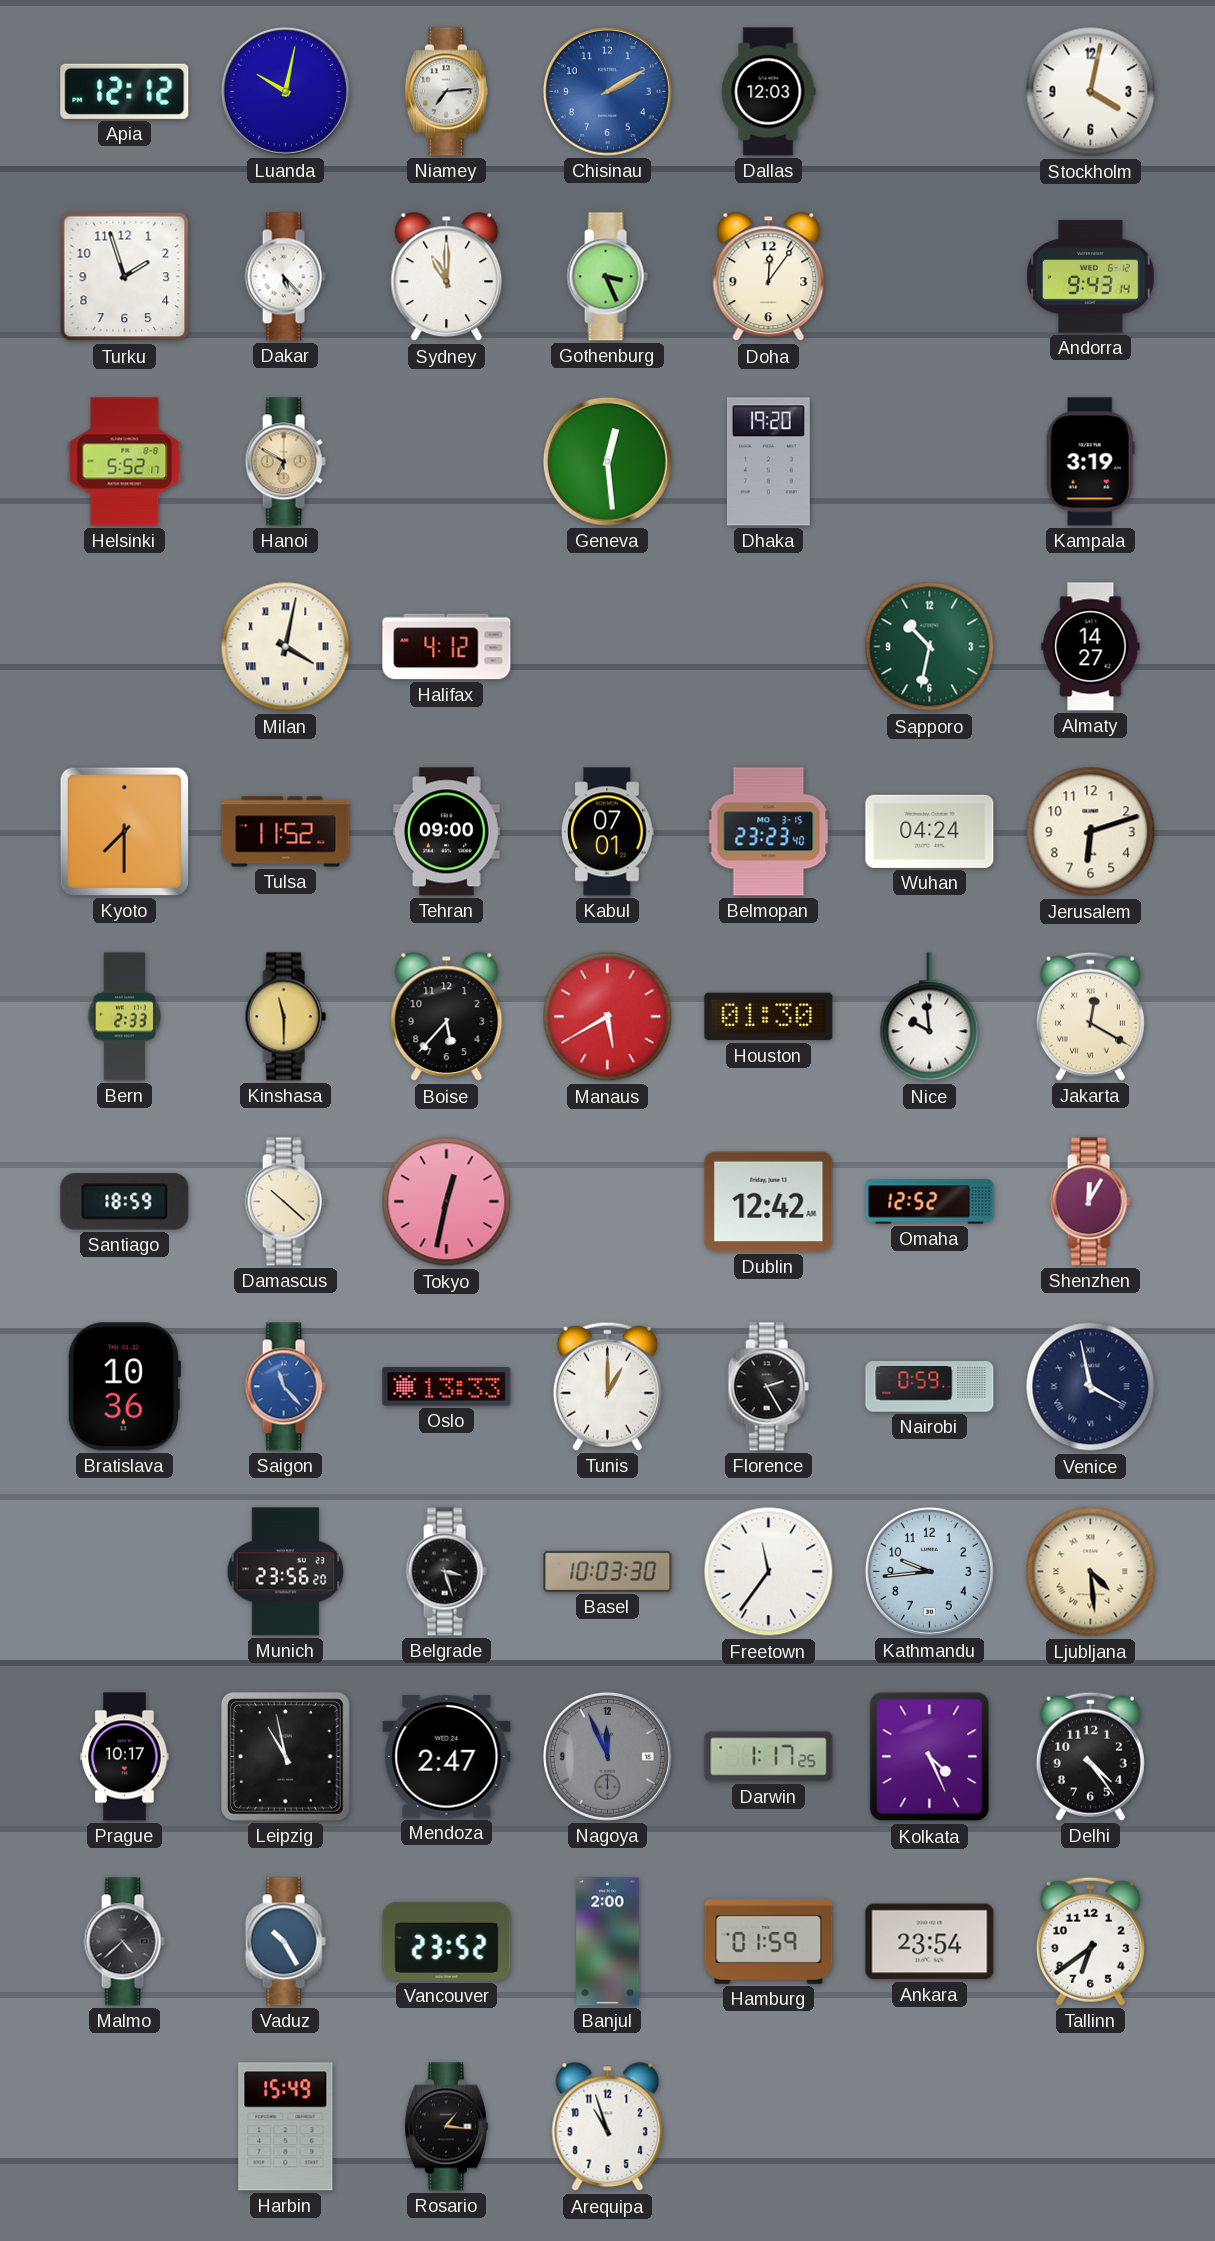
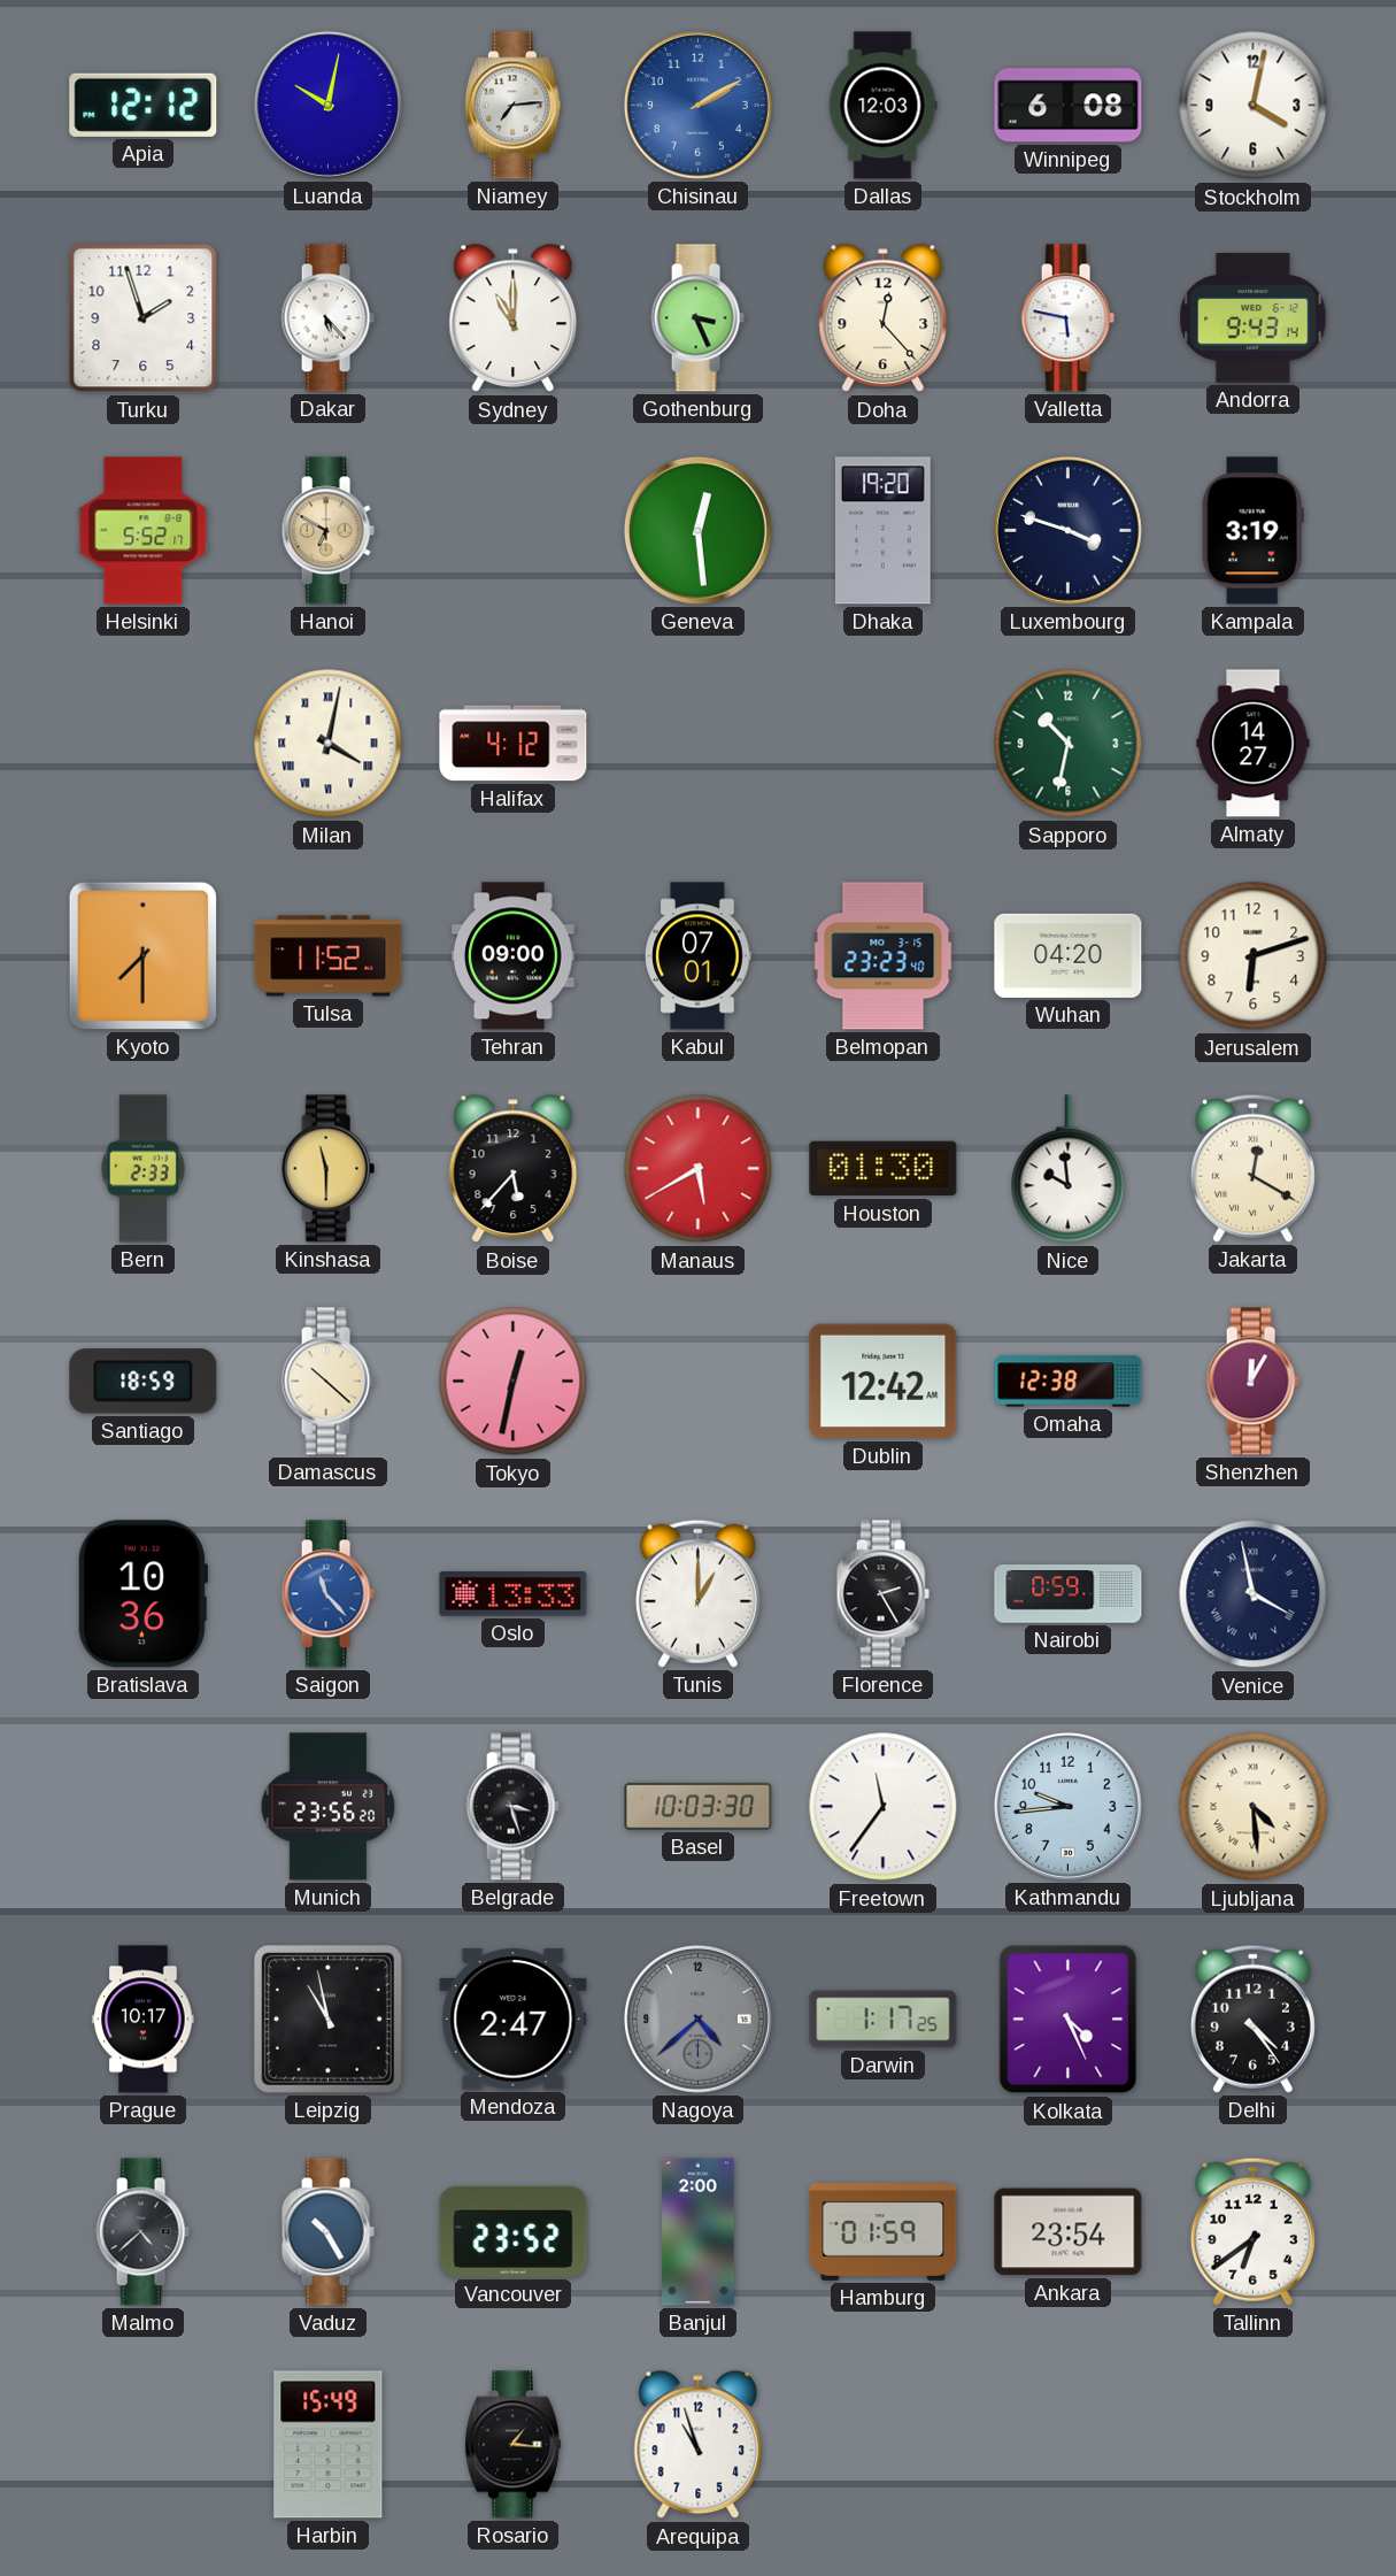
Winnipeg: none -> 6:08
Doha: 12:06 -> 12:23
Valletta: none -> 5:47
Luxembourg: none -> 3:48
Wuhan: 04:24 -> 04:20
Omaha: 12:52 -> 12:38
Nagoya: 11:56 -> 4:38
